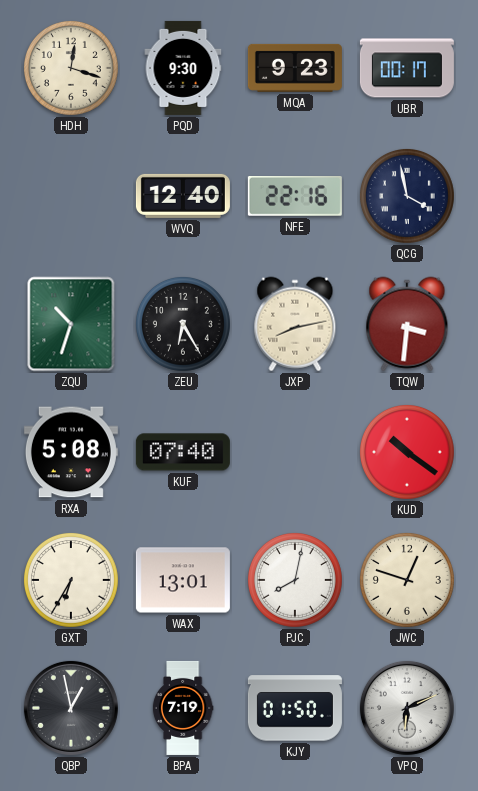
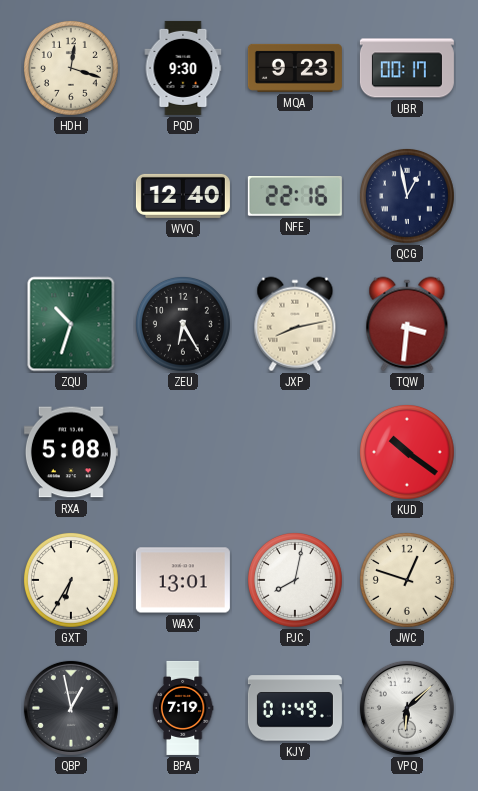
QCG: 3:58 -> 12:58
KUF: 07:40 -> none
KJY: 01:50 -> 01:49
VPQ: 6:11 -> 6:08
